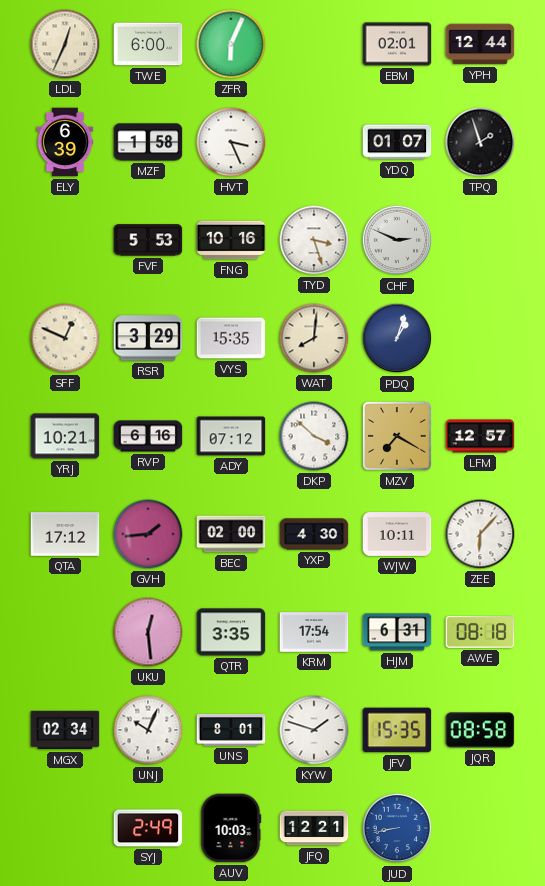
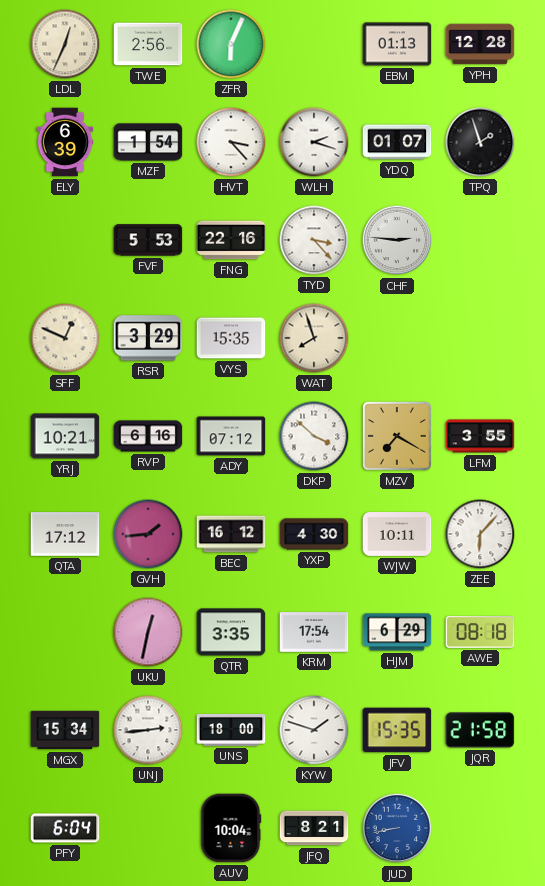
TWE: 6:00 -> 2:56
EBM: 02:01 -> 01:13
YPH: 12:44 -> 12:28
MZF: 1:58 -> 1:54
HVT: 3:26 -> 3:23
WLH: none -> 2:18
FNG: 10:16 -> 22:16
TYD: 3:27 -> 3:23
CHF: 2:49 -> 2:46
WAT: 8:01 -> 7:57
PDQ: 1:03 -> none
LFM: 12:57 -> 3:55
BEC: 02:00 -> 16:12
UKU: 12:29 -> 12:32
HJM: 6:31 -> 6:29
MGX: 02:34 -> 15:34
UNJ: 10:04 -> 2:44
UNS: 8:01 -> 18:00
JQR: 08:58 -> 21:58
PFY: none -> 6:04
SYJ: 2:49 -> none
AUV: 10:03 -> 10:04
JFQ: 12:21 -> 8:21
